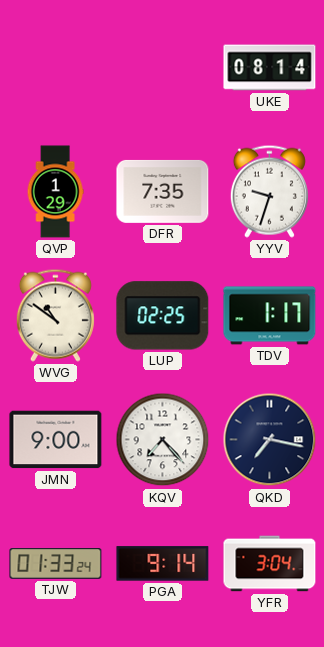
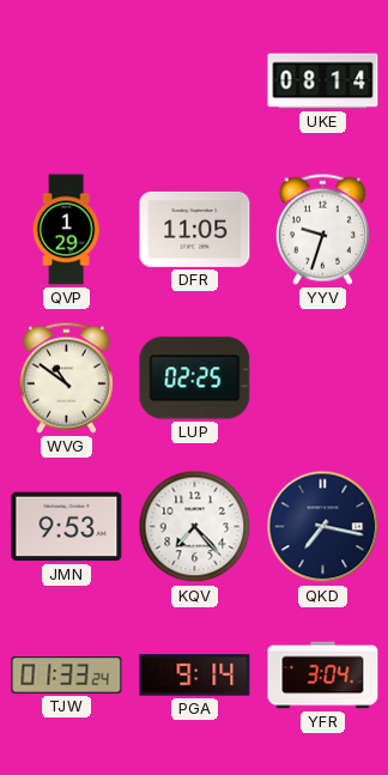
DFR: 7:35 -> 11:05
TDV: 1:17 -> none
JMN: 9:00 -> 9:53
